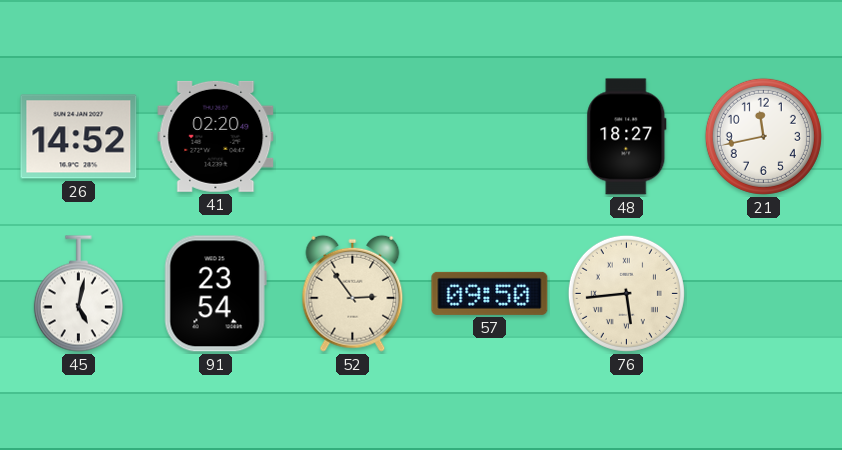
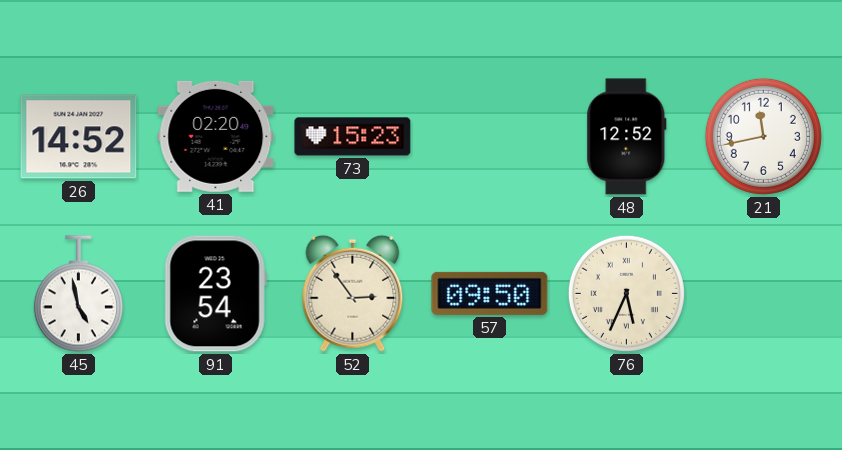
73: none -> 15:23
48: 18:27 -> 12:52
45: 5:02 -> 4:58
76: 5:44 -> 5:34
